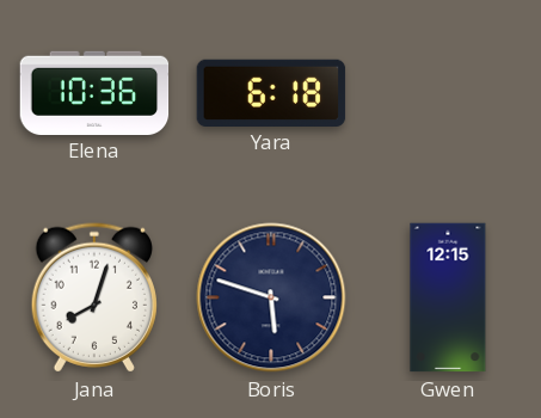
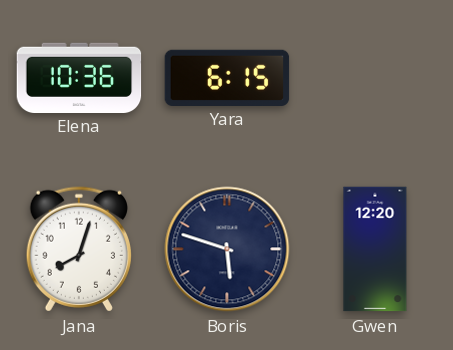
Yara: 6:18 -> 6:15
Gwen: 12:15 -> 12:20
